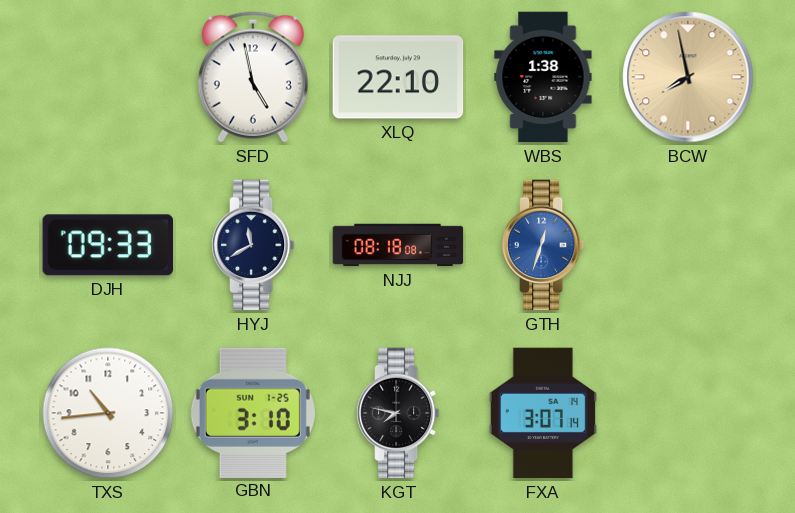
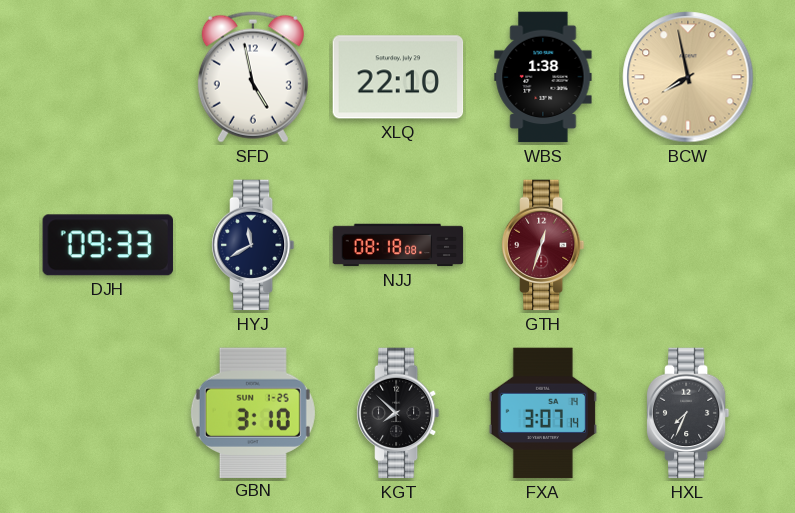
GTH dial: blue -> burgundy
TXS: 10:44 -> none
KGT: 7:47 -> 7:52
HXL: none -> 7:34
